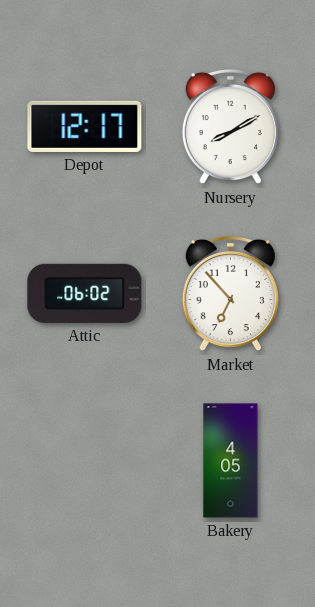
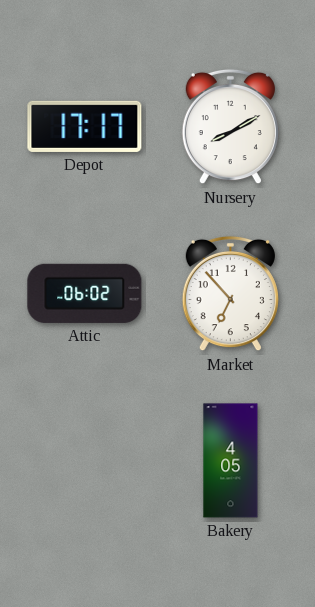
Depot: 12:17 -> 17:17
